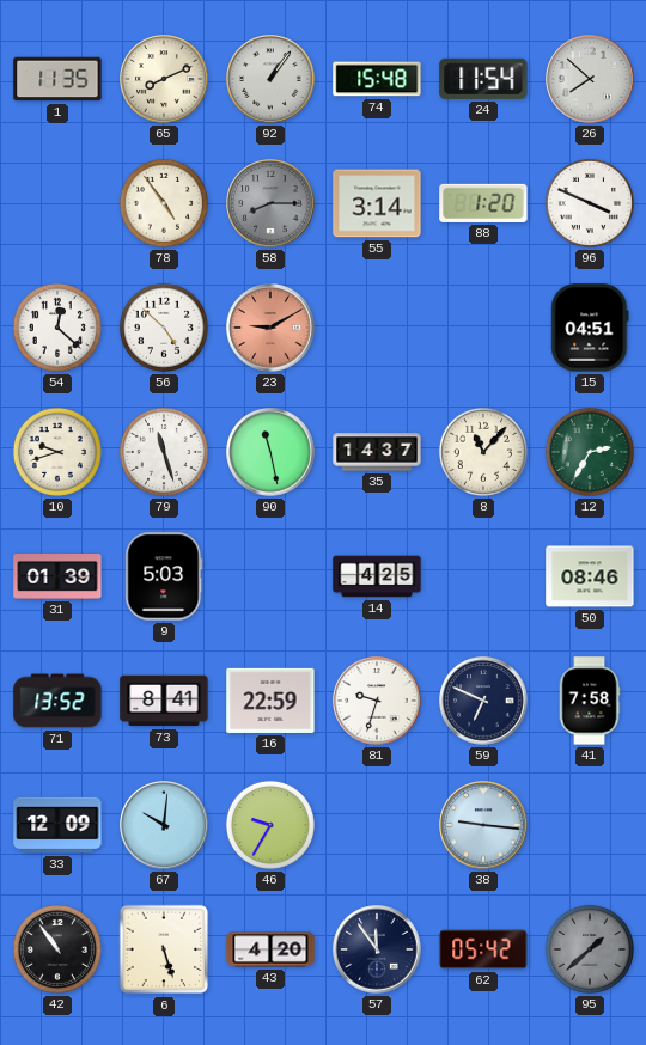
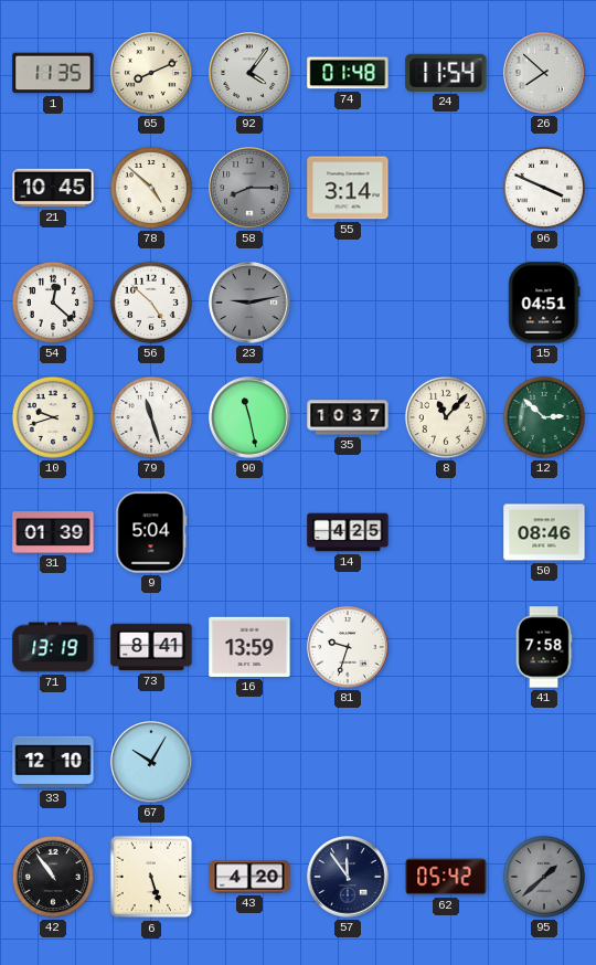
92: 1:06 -> 4:06
74: 15:48 -> 01:48
21: none -> 10:45
78: 4:54 -> 4:52
88: 1:20 -> none
23: 9:10 -> 9:13
23 dial: salmon -> grey
35: 14:37 -> 10:37
12: 2:35 -> 2:52
9: 5:03 -> 5:04
71: 13:52 -> 13:19
16: 22:59 -> 13:59
59: 6:49 -> none
33: 12:09 -> 12:10
67: 10:01 -> 10:05
46: 9:35 -> none
38: 9:16 -> none
